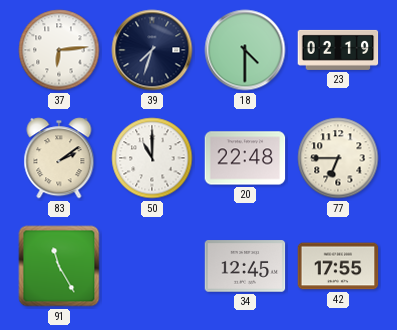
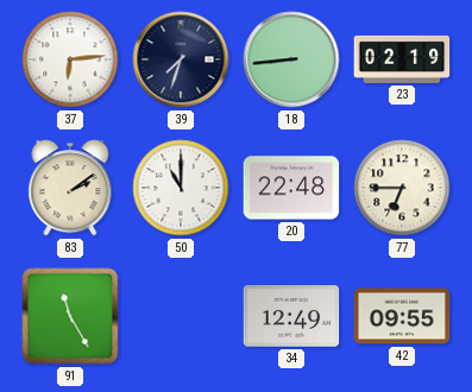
18: 4:30 -> 8:44
34: 12:45 -> 12:49
42: 17:55 -> 09:55
